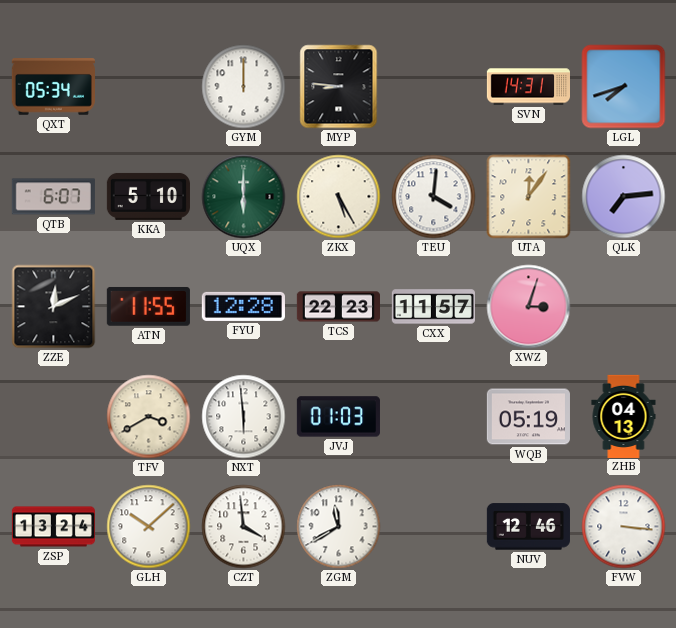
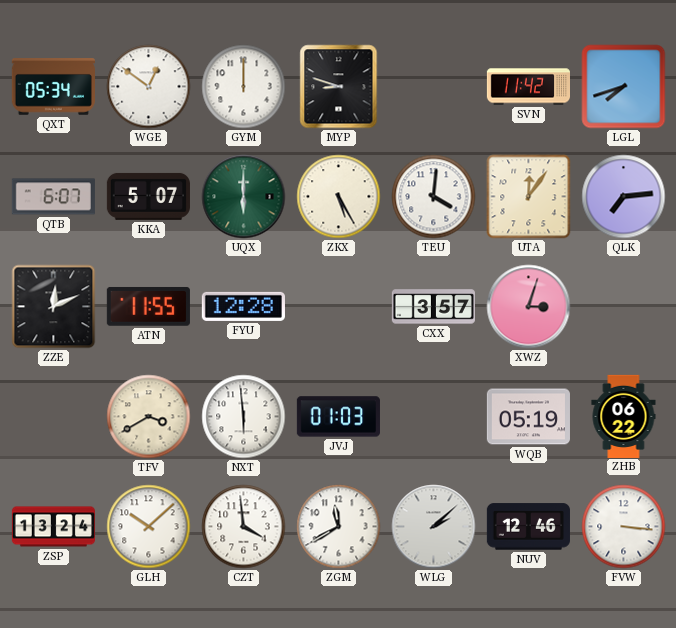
WGE: none -> 12:51
MYP: 8:46 -> 8:48
SVN: 14:31 -> 11:42
KKA: 5:10 -> 5:07
TCS: 22:23 -> none
CXX: 11:57 -> 3:57
ZHB: 04:13 -> 06:22
WLG: none -> 2:08
